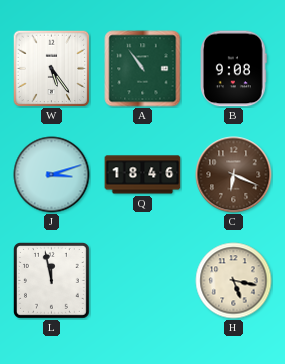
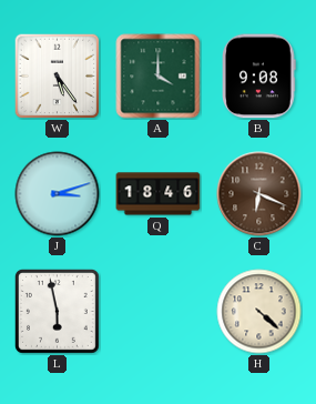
A: 10:54 -> 4:00
L: 11:58 -> 5:58
H: 5:17 -> 4:22
